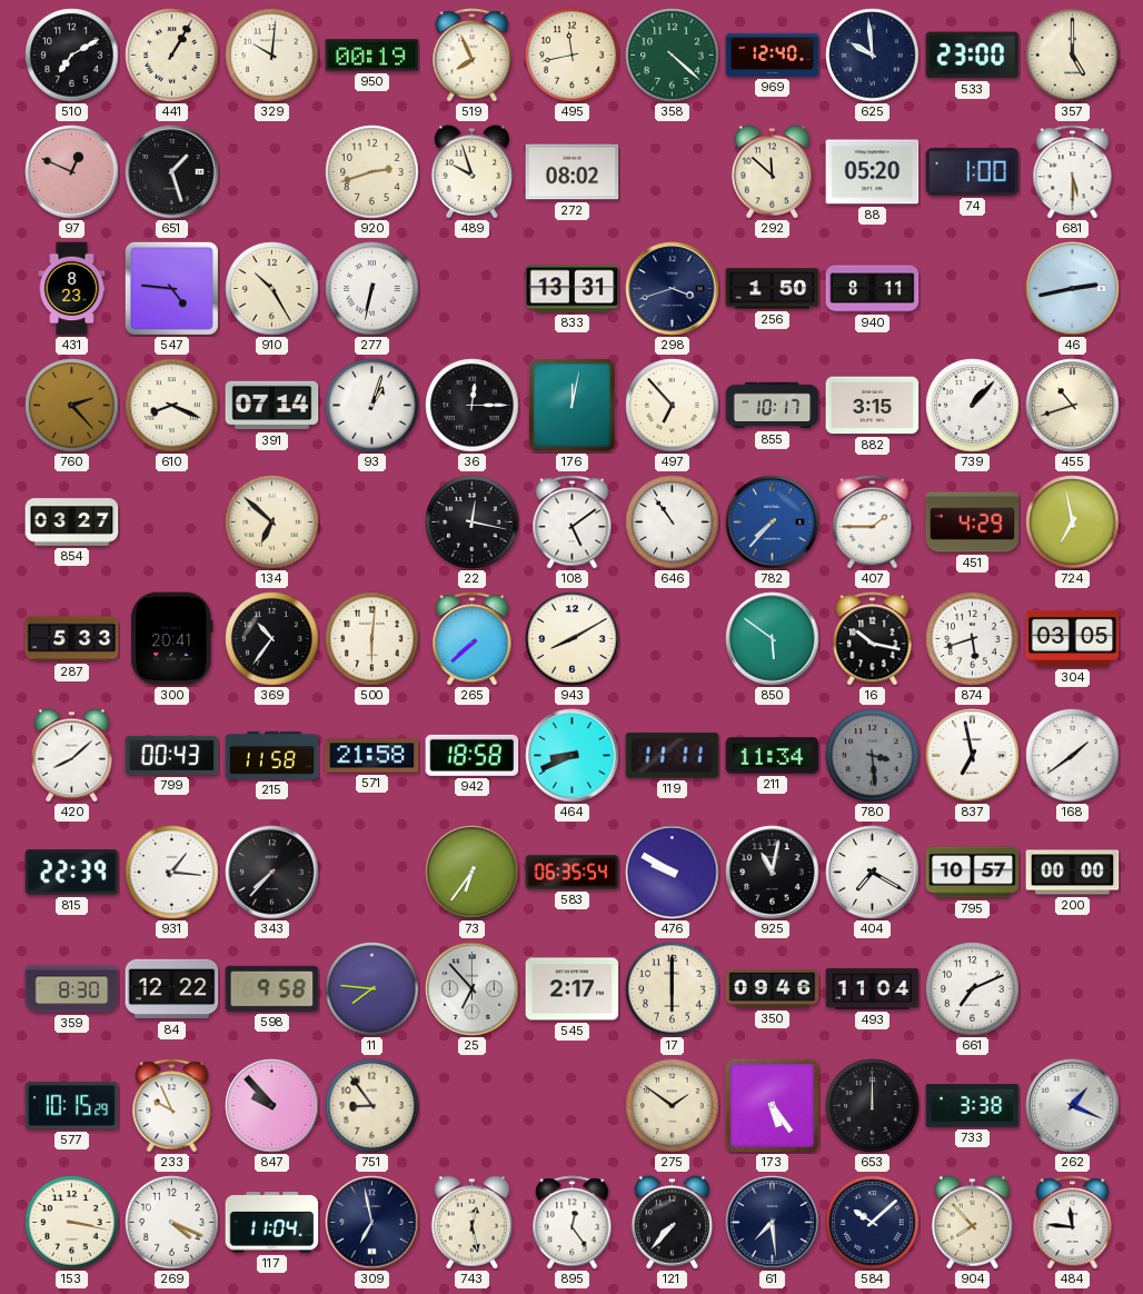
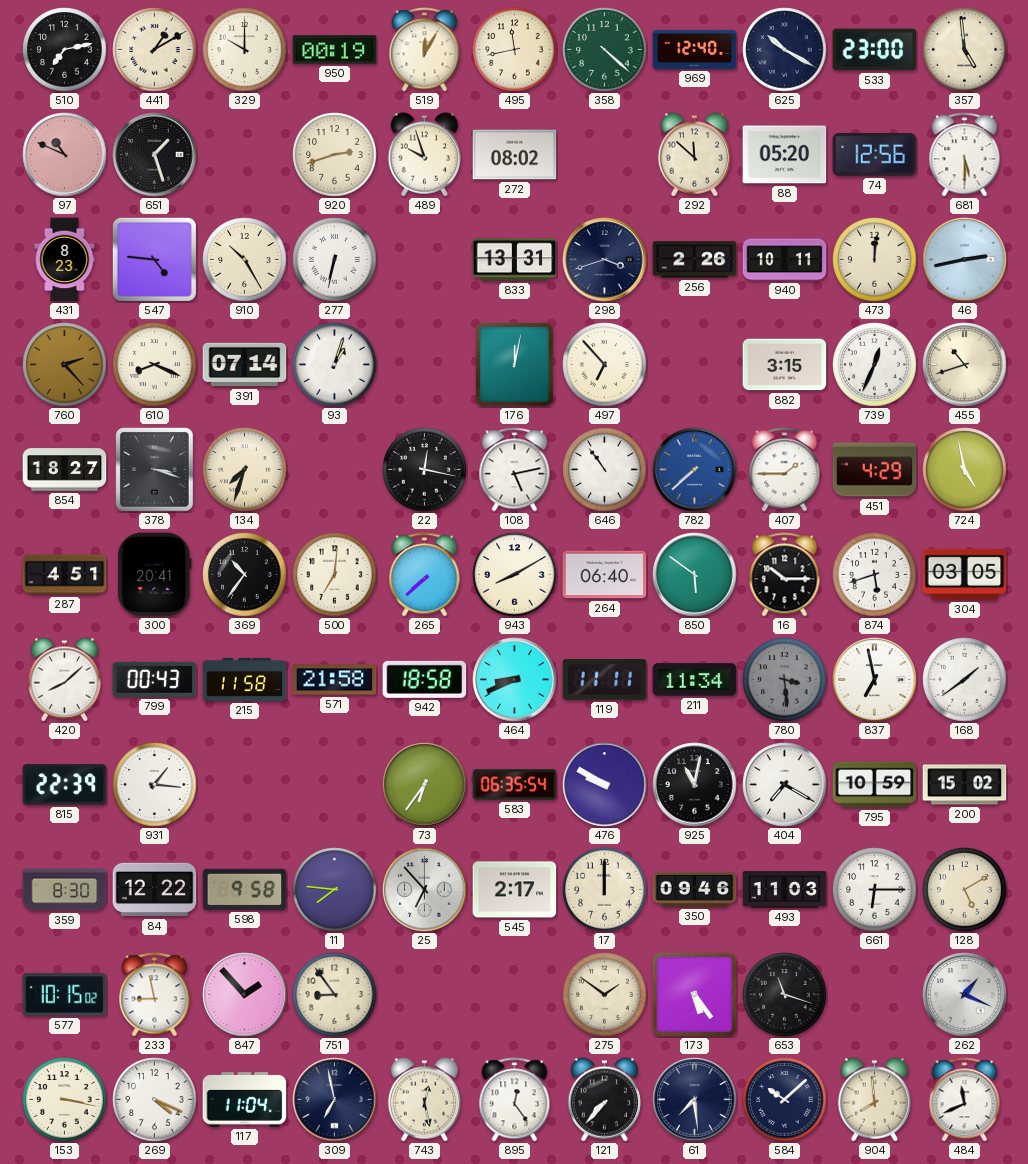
510: 7:10 -> 7:13
441: 1:05 -> 1:10
329: 10:01 -> 10:00
519: 7:56 -> 12:05
625: 9:59 -> 10:20
357: 5:00 -> 4:59
97: 12:49 -> 10:49
74: 1:00 -> 12:56
256: 1:50 -> 2:26
940: 8:11 -> 10:11
473: none -> 12:01
36: 12:15 -> none
855: 10:17 -> none
739: 1:07 -> 12:34
854: 03:27 -> 18:27
378: none -> 3:18
134: 6:52 -> 7:33
108: 5:09 -> 5:13
782: 7:37 -> 7:38
724: 6:58 -> 4:58
287: 5:33 -> 4:51
500: 6:01 -> 7:01
264: none -> 06:40
16: 10:17 -> 10:15
343: 7:37 -> none
795: 10:57 -> 10:59
200: 00:00 -> 15:02
17: 6:00 -> 12:00
493: 11:04 -> 11:03
661: 7:11 -> 6:15
128: none -> 5:10
577: 10:15:29 -> 10:15:02
233: 9:56 -> 8:58
847: 9:53 -> 1:53
653: 12:00 -> 11:18
733: 3:38 -> none
904: 7:53 -> 7:59
484: 11:46 -> 11:41
